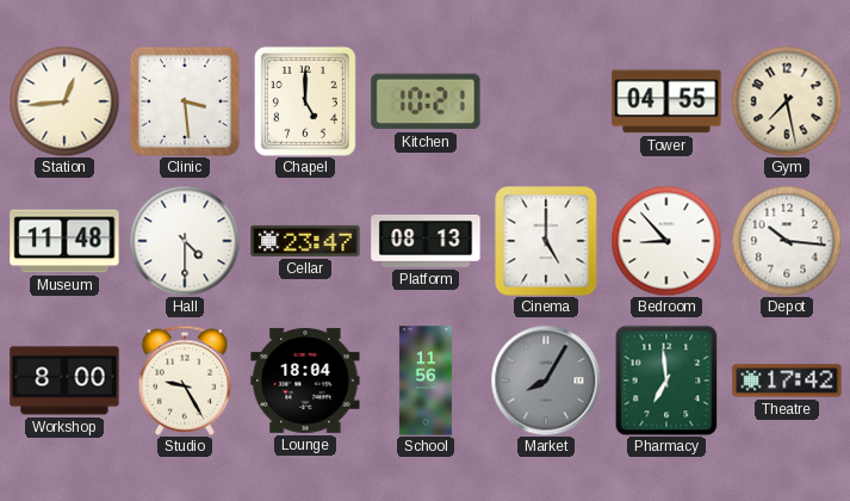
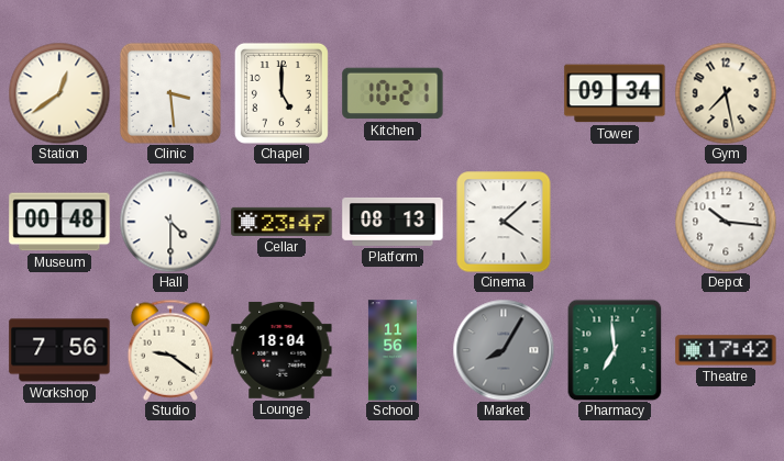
Station: 12:44 -> 12:39
Tower: 04:55 -> 09:34
Museum: 11:48 -> 00:48
Cinema: 5:00 -> 4:08
Bedroom: 8:53 -> none
Workshop: 8:00 -> 7:56
Studio: 9:25 -> 9:21
